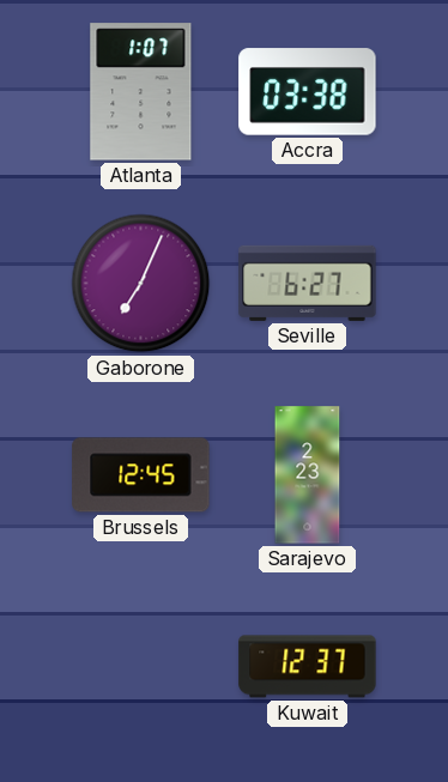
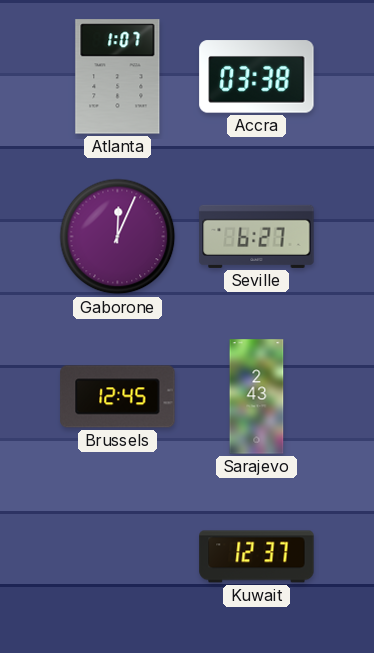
Gaborone: 7:04 -> 12:04
Sarajevo: 2:23 -> 2:43
